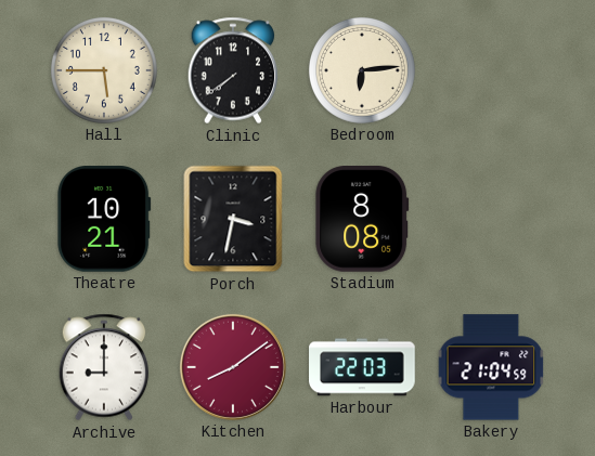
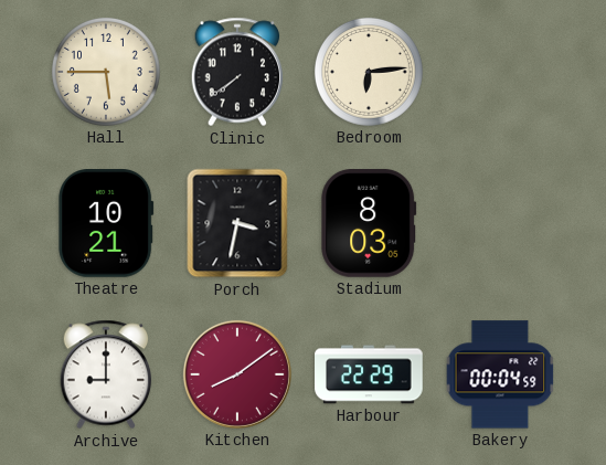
Stadium: 8:08 -> 8:03
Harbour: 22:03 -> 22:29
Bakery: 21:04 -> 00:04
